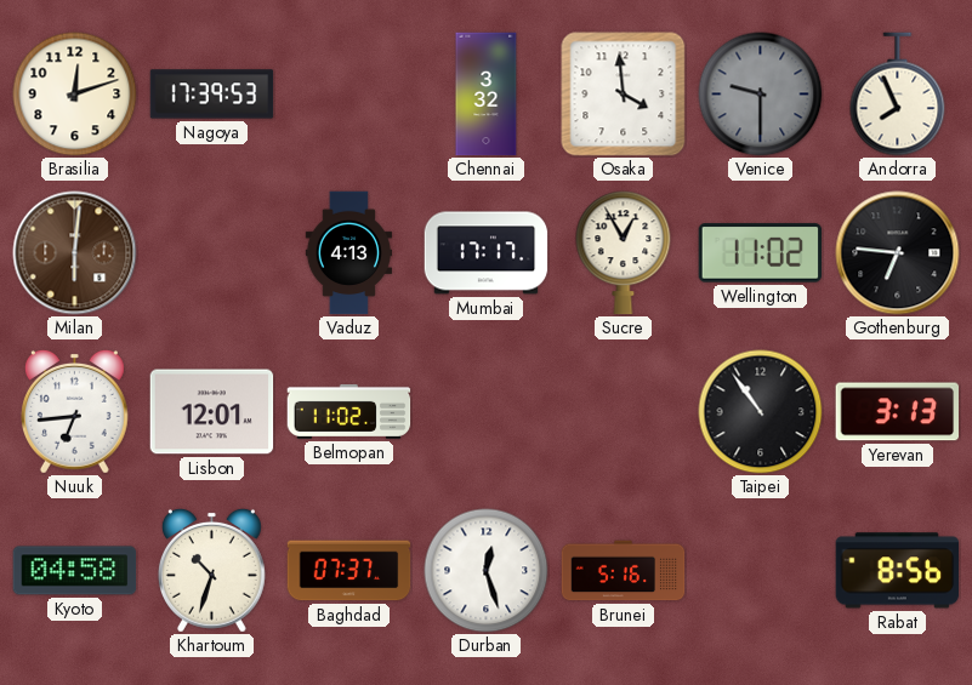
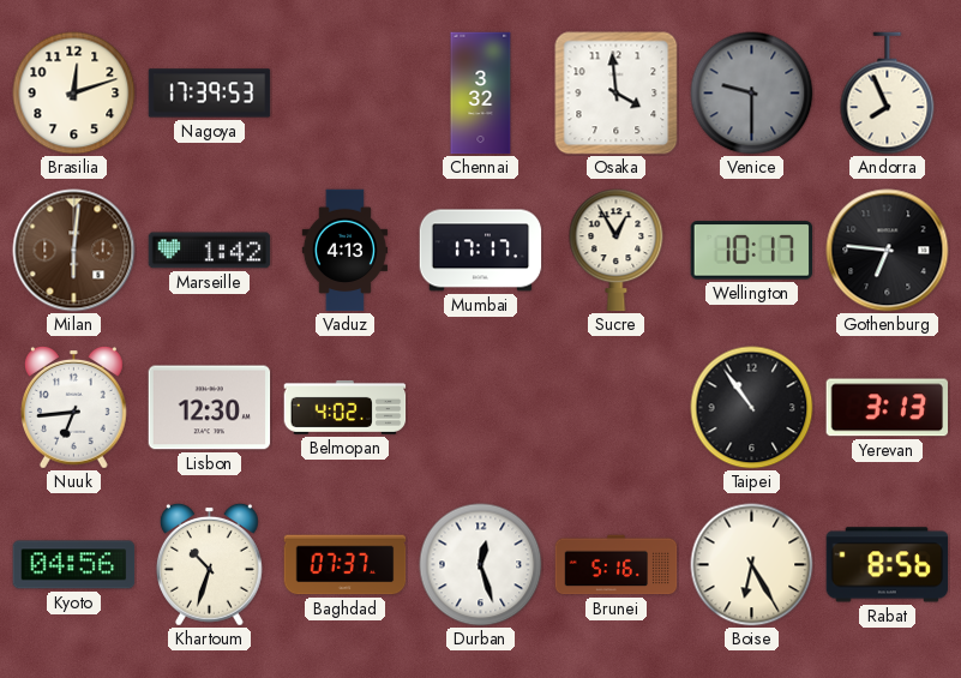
Marseille: none -> 1:42
Wellington: 11:02 -> 10:17
Lisbon: 12:01 -> 12:30
Belmopan: 11:02 -> 4:02
Kyoto: 04:58 -> 04:56
Boise: none -> 6:25
